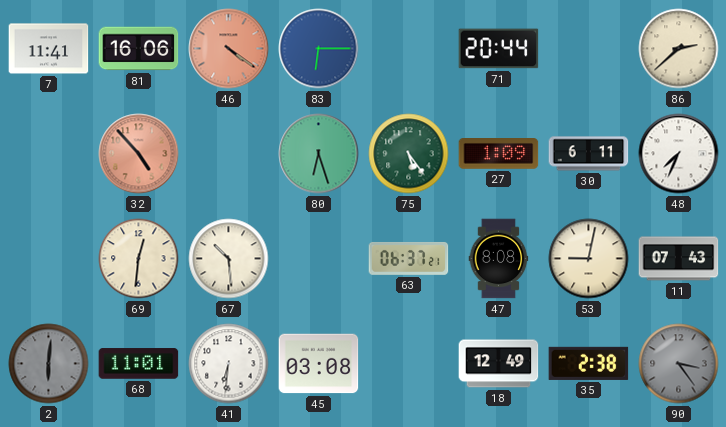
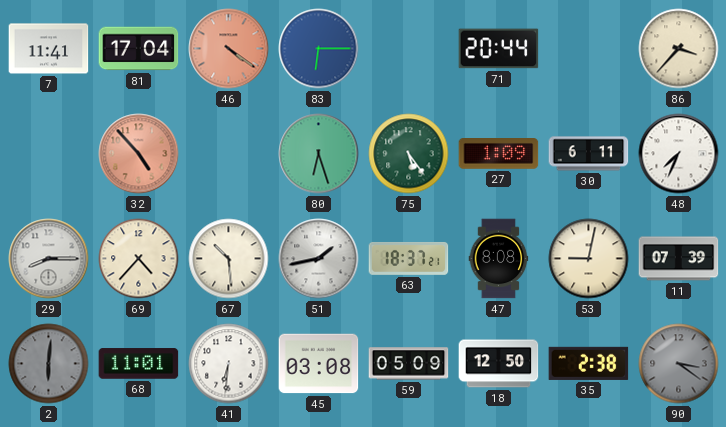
81: 16:06 -> 17:04
86: 2:38 -> 3:37
29: none -> 8:15
69: 12:31 -> 4:37
51: none -> 1:43
63: 06:37 -> 18:37
11: 07:43 -> 07:39
59: none -> 05:09
18: 12:49 -> 12:50
90: 3:24 -> 3:21
